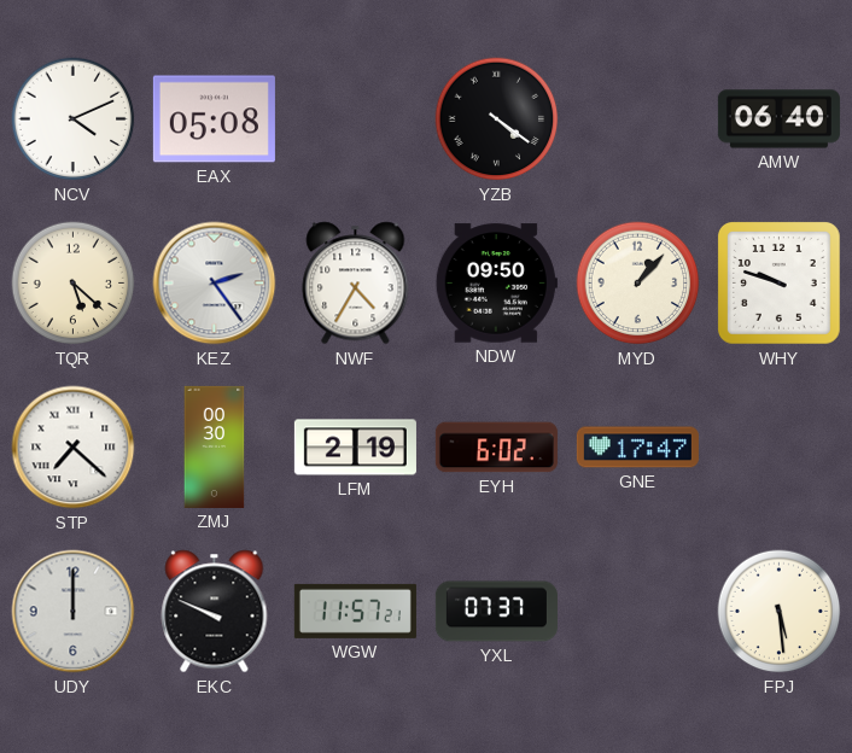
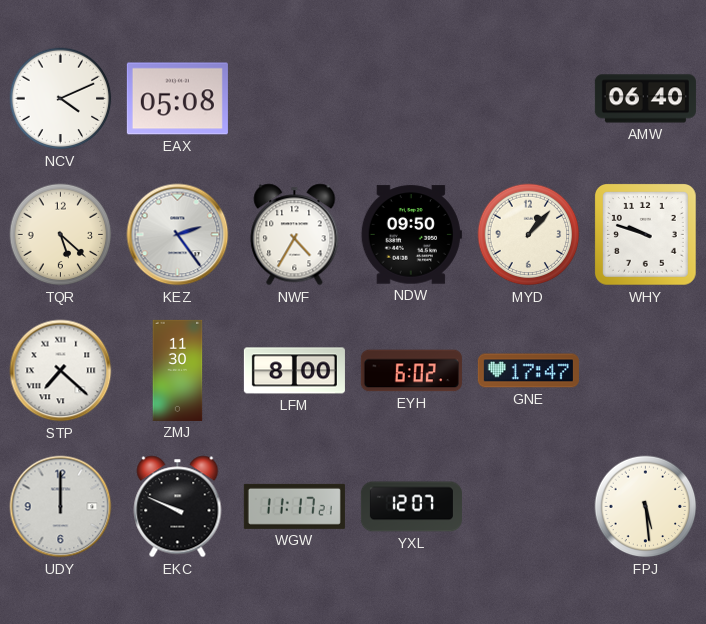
YZB: 4:21 -> none
ZMJ: 00:30 -> 11:30
LFM: 2:19 -> 8:00
WGW: 11:57 -> 11:17
YXL: 07:37 -> 12:07
